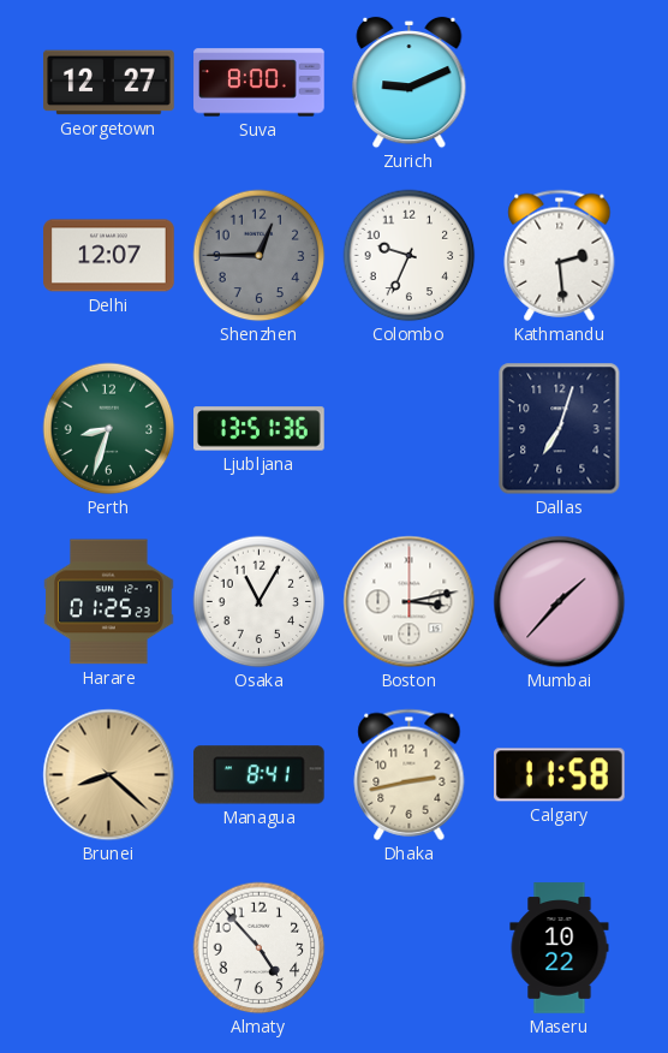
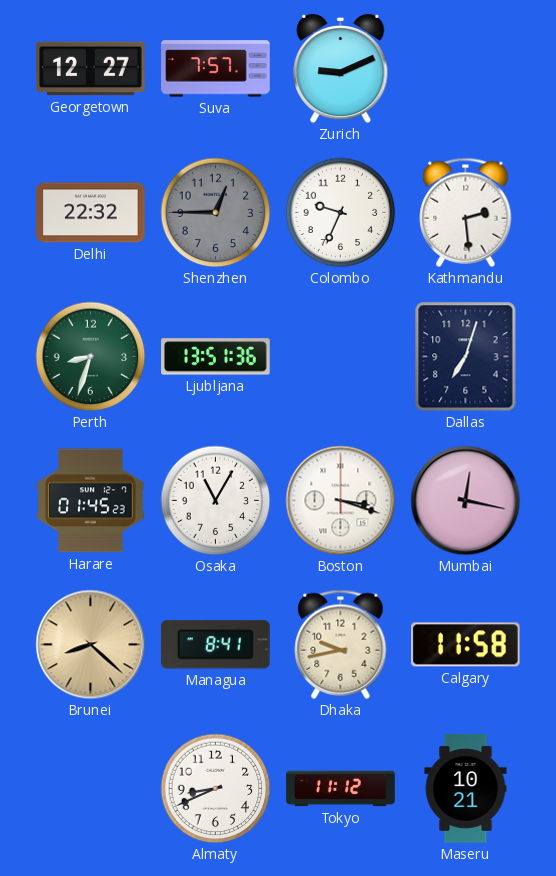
Suva: 8:00 -> 7:57
Delhi: 12:07 -> 22:32
Harare: 01:25 -> 01:45
Boston: 3:13 -> 3:18
Mumbai: 1:37 -> 12:17
Dhaka: 2:43 -> 9:43
Almaty: 4:53 -> 8:41
Tokyo: none -> 11:12
Maseru: 10:22 -> 10:21
